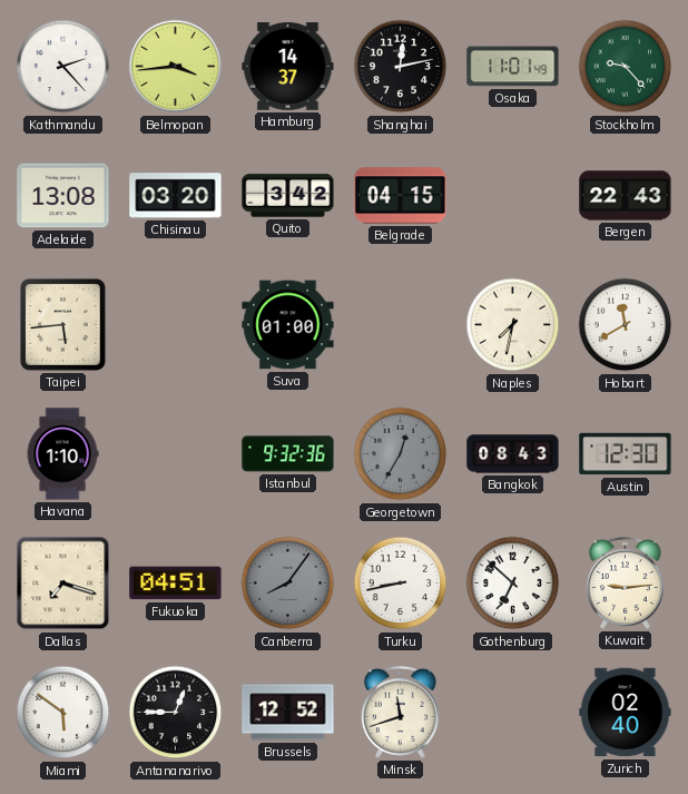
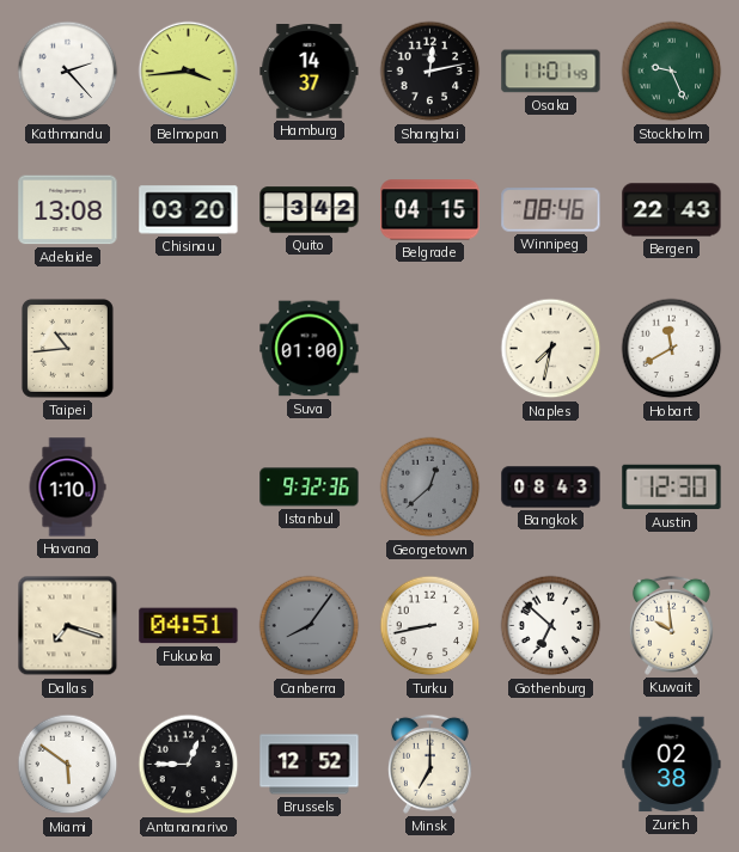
Stockholm: 9:23 -> 9:26
Winnipeg: none -> 08:46
Taipei: 5:44 -> 10:44
Georgetown: 12:35 -> 12:38
Kuwait: 9:14 -> 9:59
Minsk: 11:42 -> 7:00
Zurich: 02:40 -> 02:38
